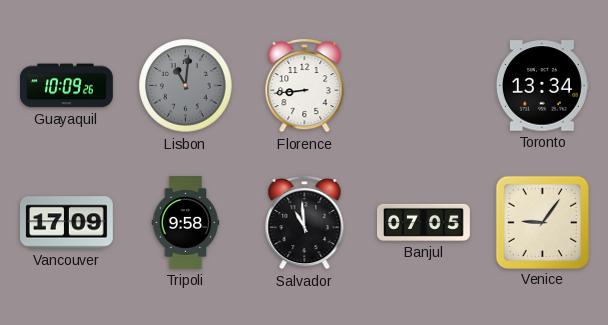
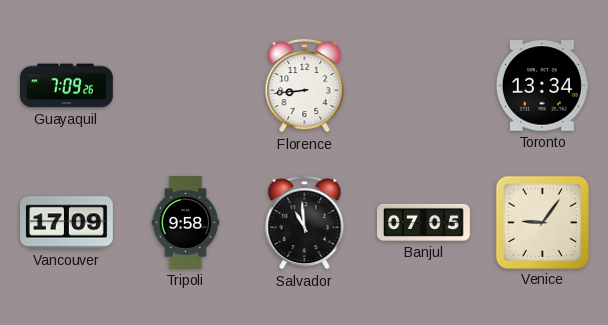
Guayaquil: 10:09 -> 7:09
Lisbon: 11:01 -> none
